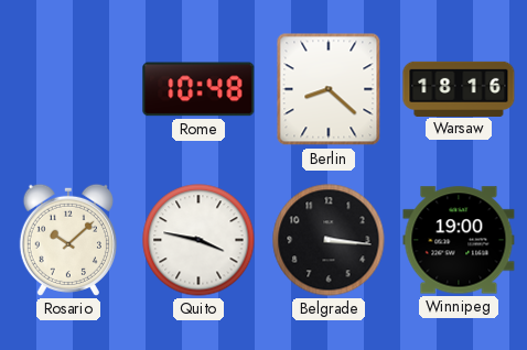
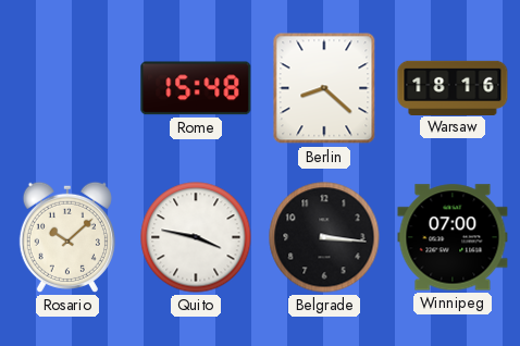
Rome: 10:48 -> 15:48
Winnipeg: 19:00 -> 07:00
